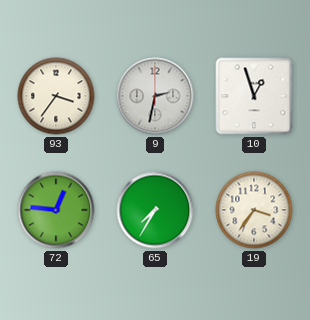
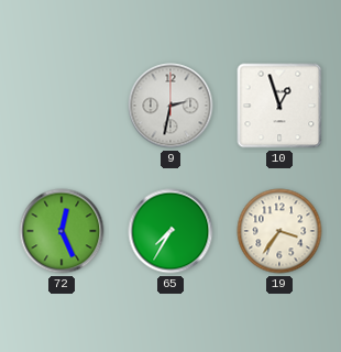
93: 3:36 -> none
72: 12:46 -> 12:26
